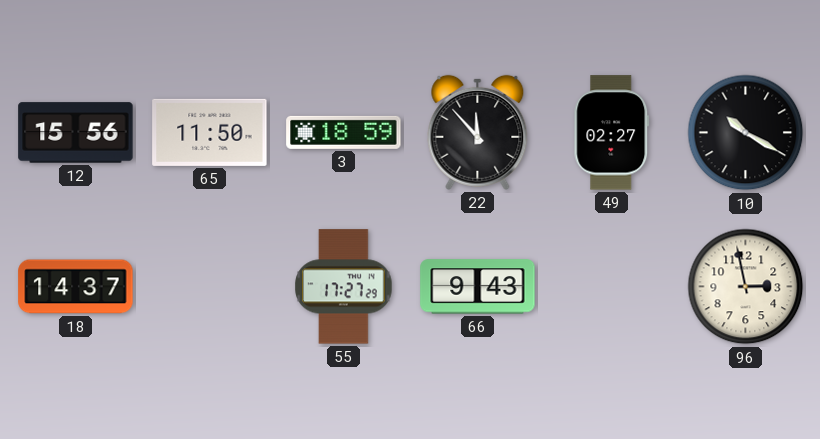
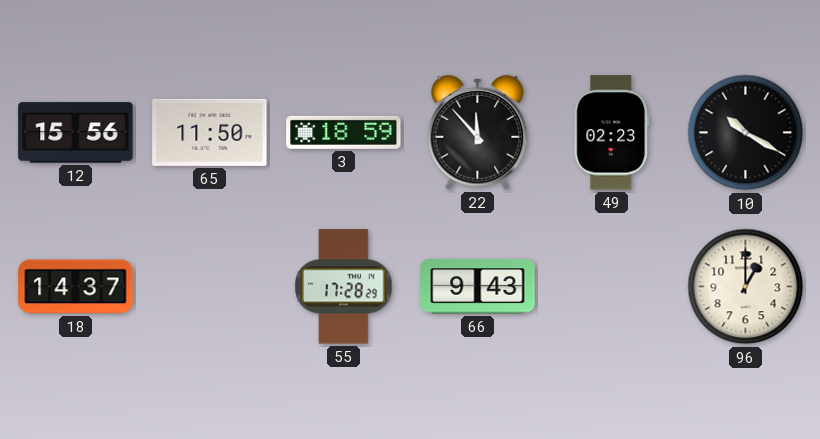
49: 02:27 -> 02:23
55: 17:27 -> 17:28
96: 2:58 -> 1:00
